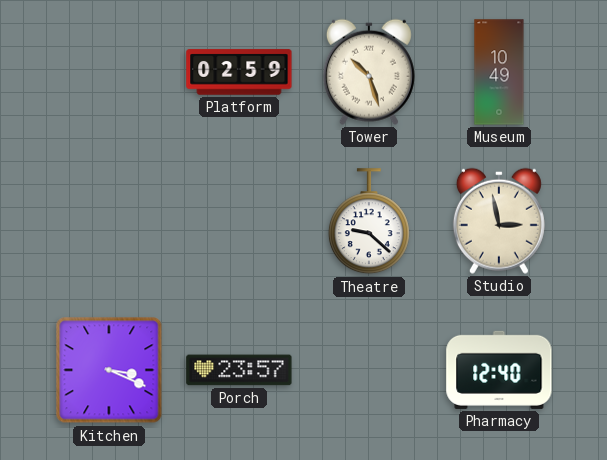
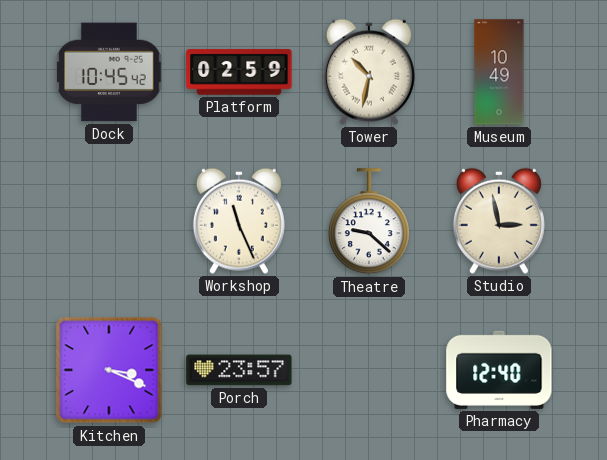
Dock: none -> 10:45
Tower: 10:27 -> 10:32
Workshop: none -> 11:26
